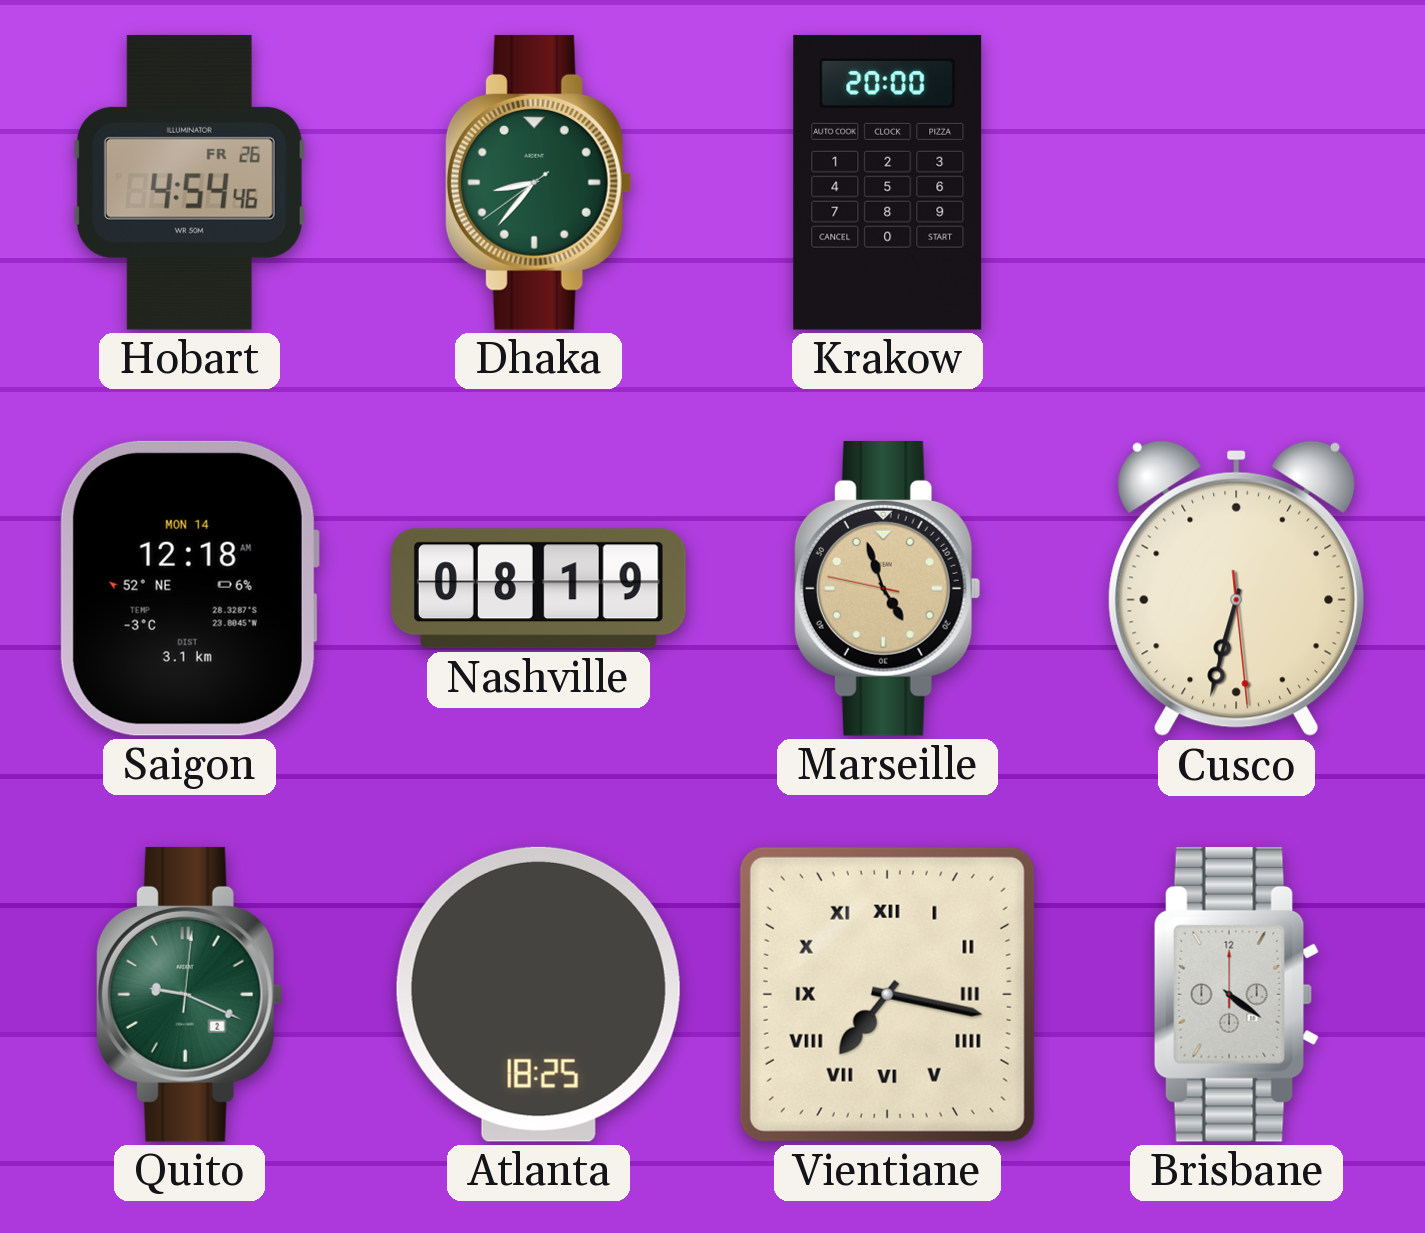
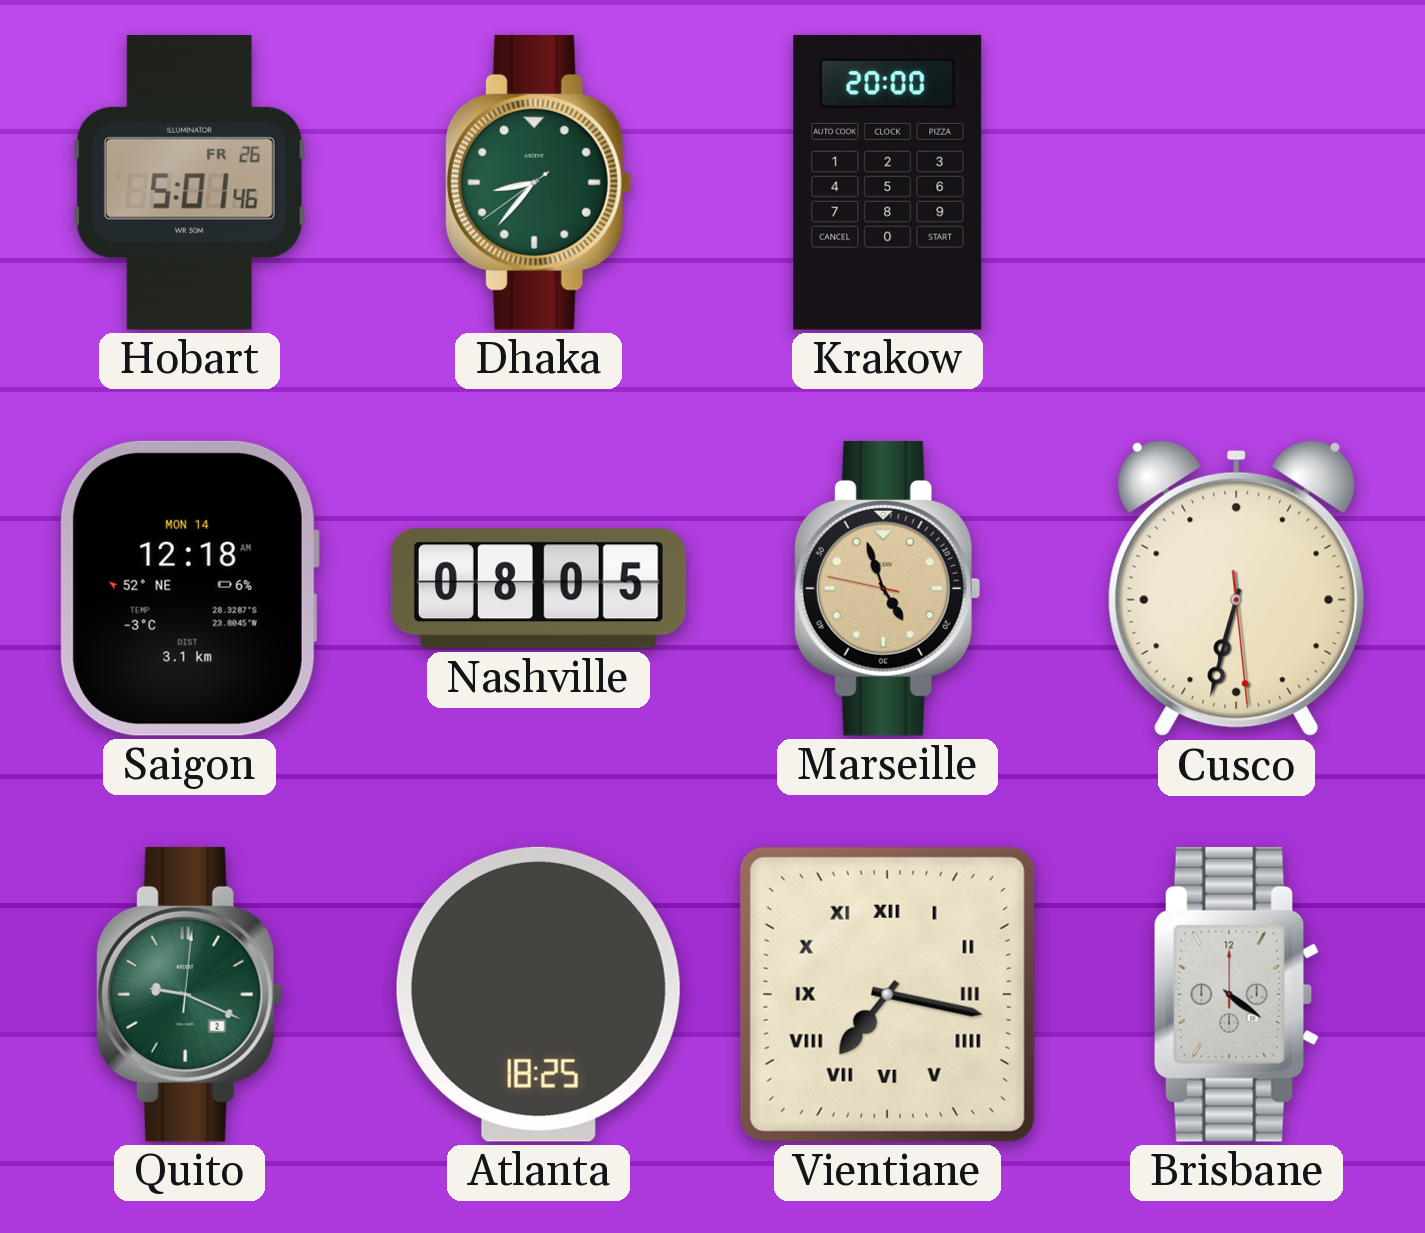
Hobart: 4:54 -> 5:01
Nashville: 08:19 -> 08:05
